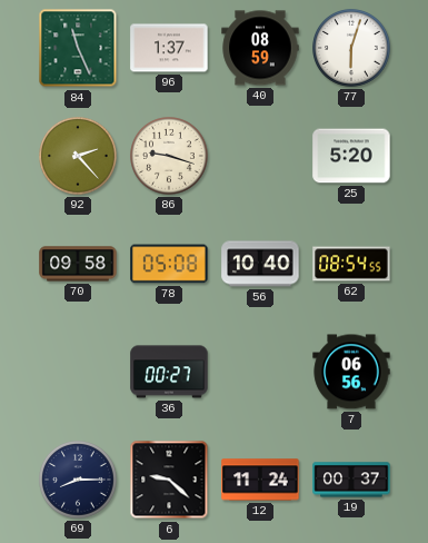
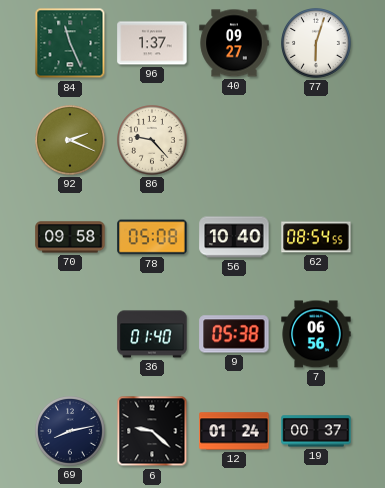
40: 08:59 -> 09:27
92: 2:23 -> 2:19
86: 9:18 -> 9:23
25: 5:20 -> none
36: 00:27 -> 01:40
9: none -> 05:38
69: 8:15 -> 8:13
12: 11:24 -> 01:24
